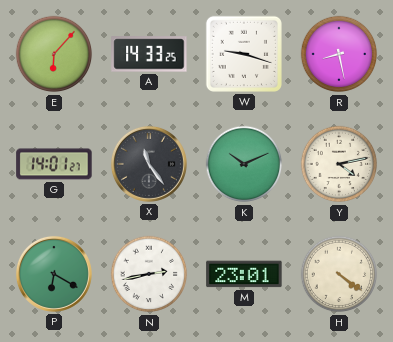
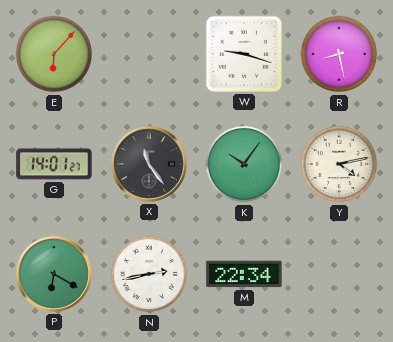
A: 14:33 -> none
K: 10:11 -> 10:06
M: 23:01 -> 22:34
H: 4:21 -> none
